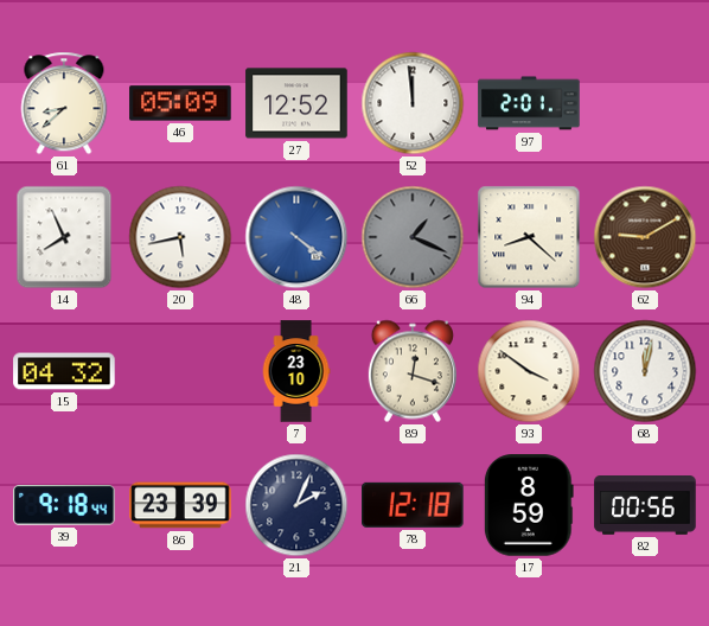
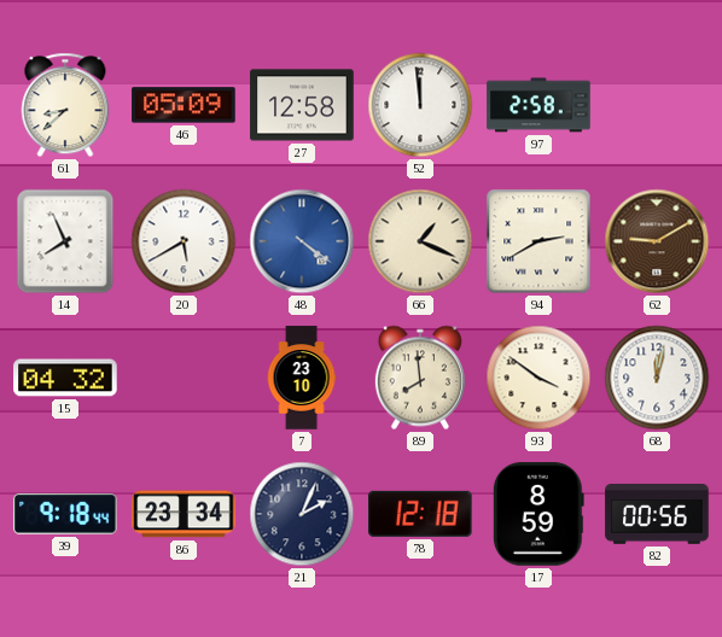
27: 12:52 -> 12:58
97: 2:01 -> 2:58
20: 5:43 -> 5:40
66 dial: grey -> cream
94: 8:22 -> 2:40
89: 12:18 -> 7:59
86: 23:39 -> 23:34
